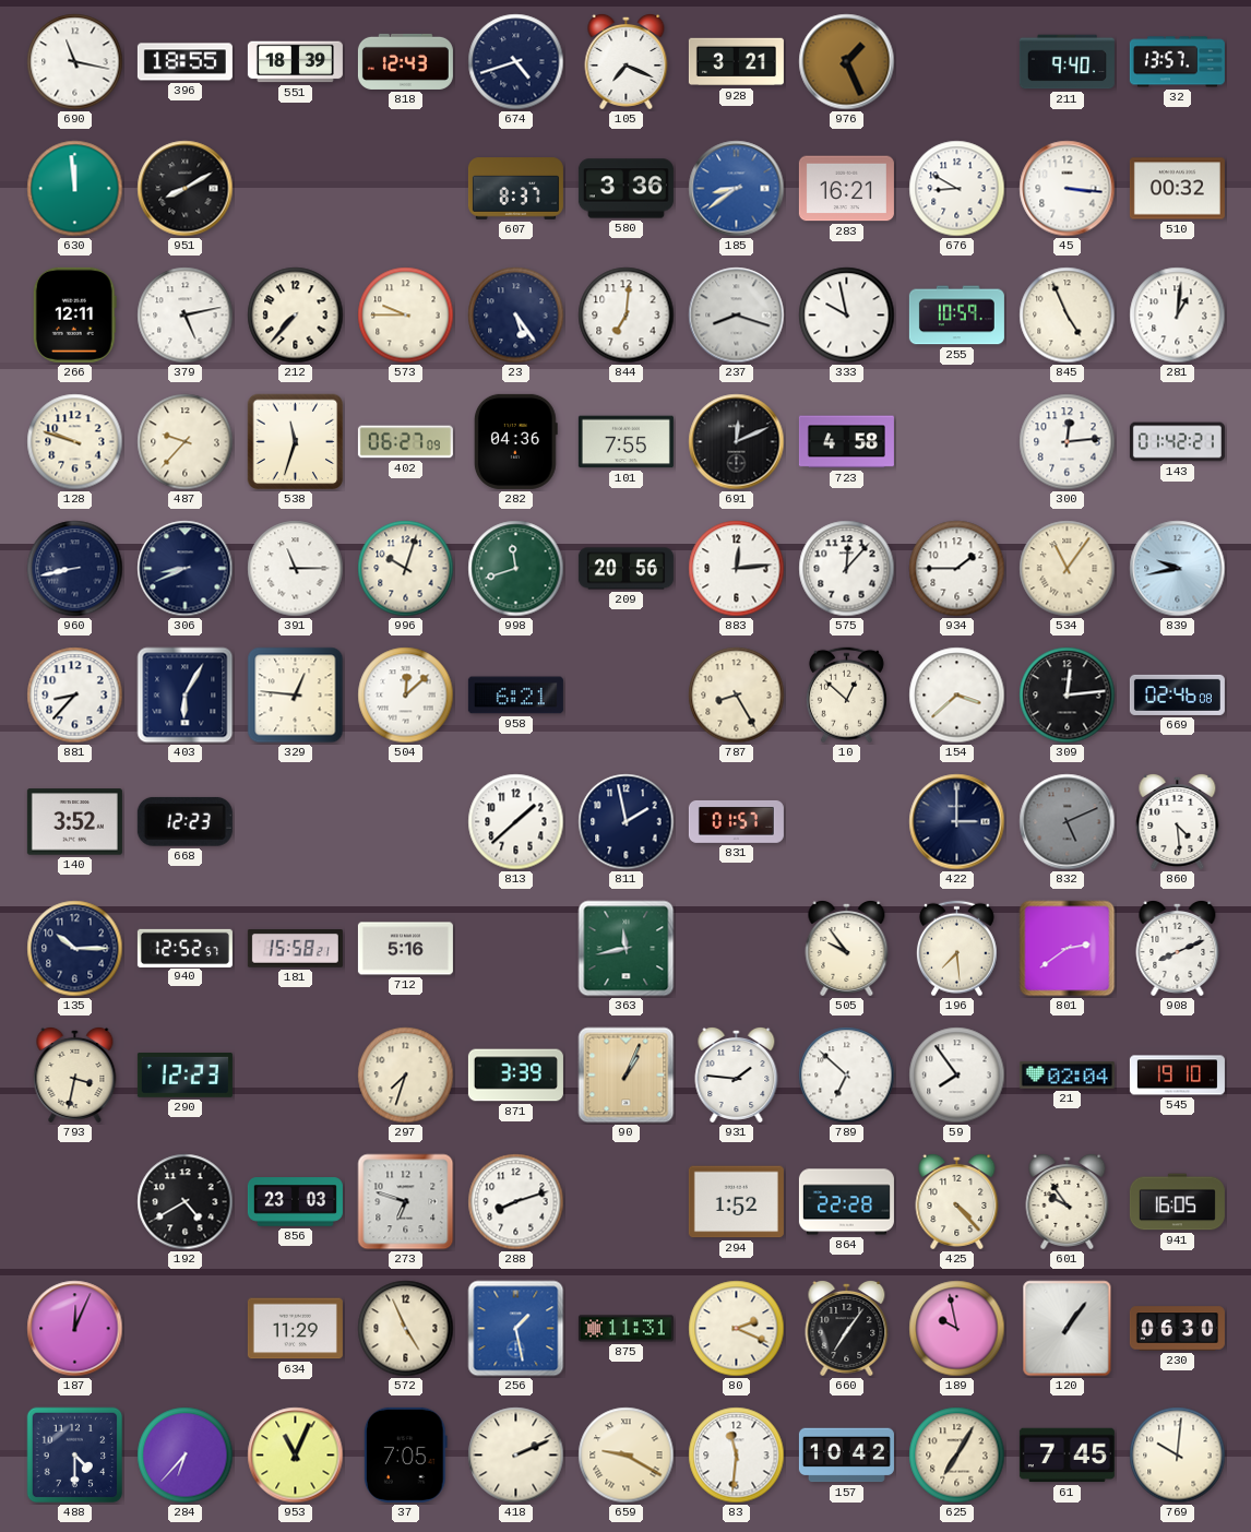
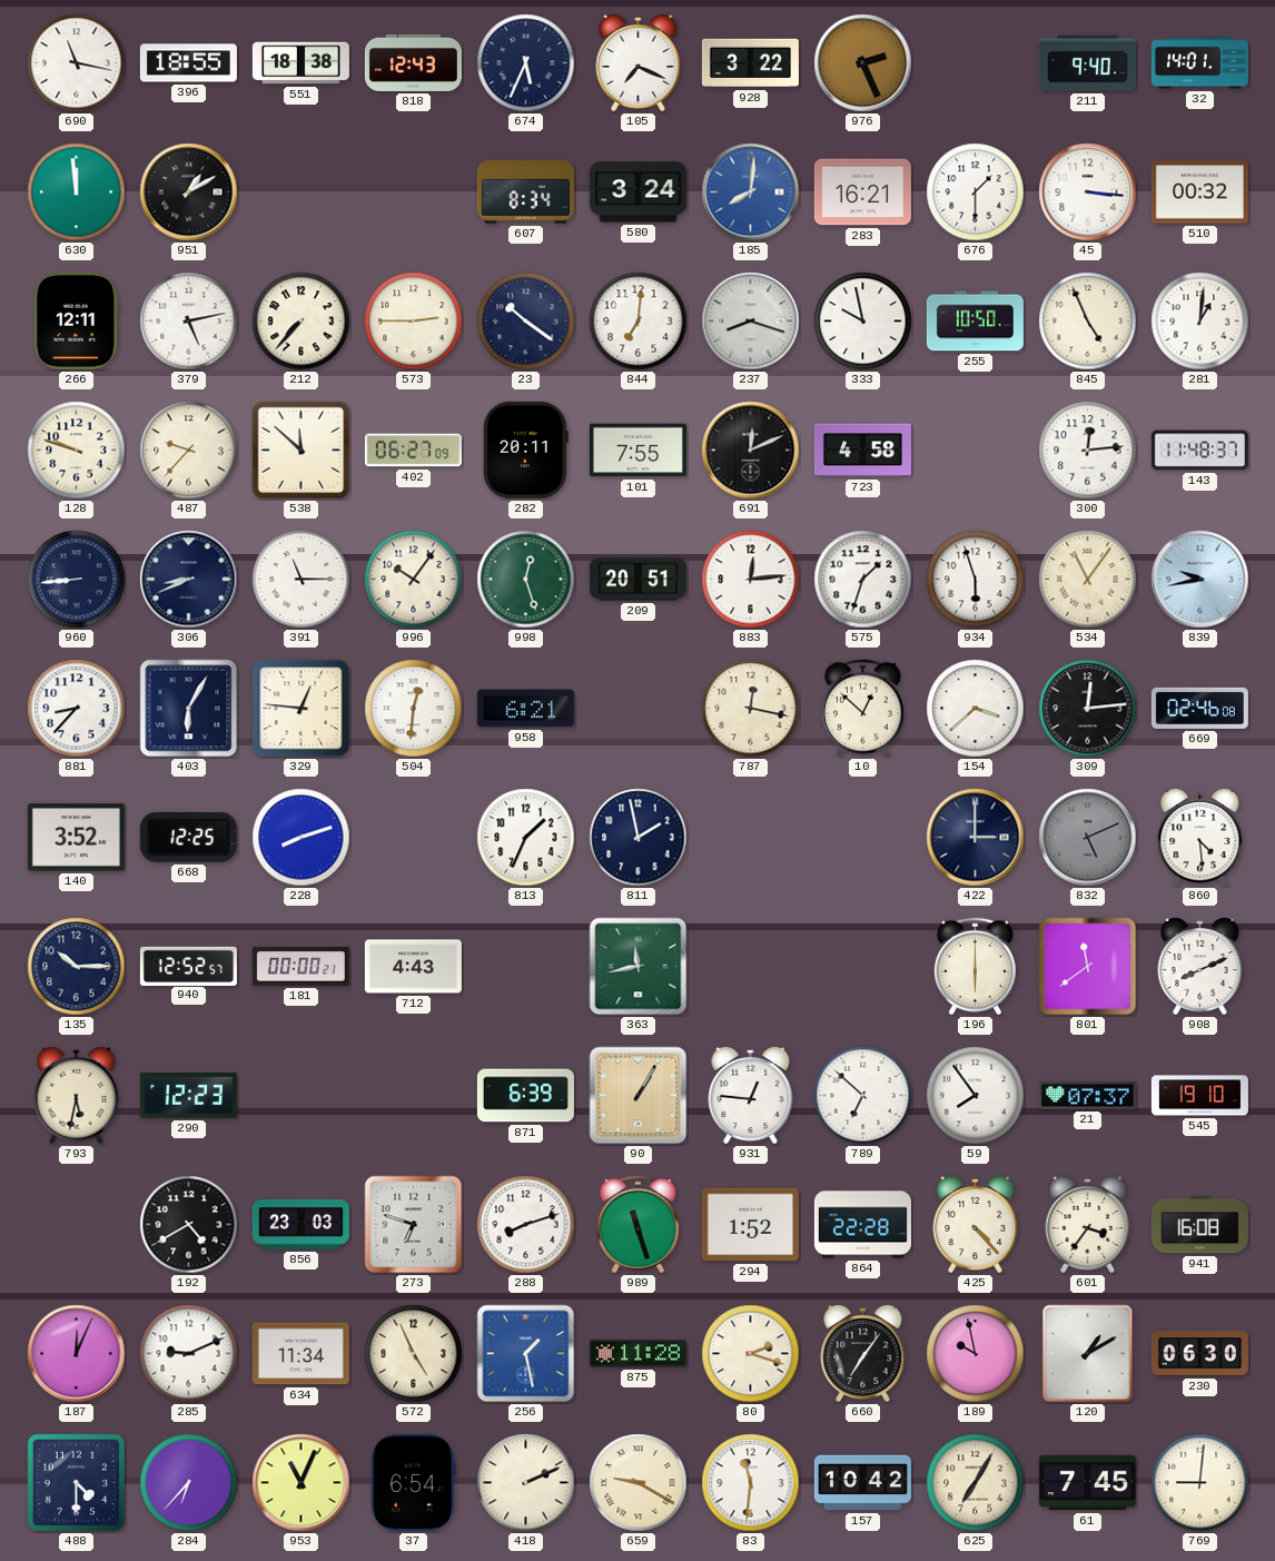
551: 18:39 -> 18:38
674: 4:42 -> 5:34
928: 3:21 -> 3:22
976: 1:26 -> 2:26
32: 13:57 -> 14:01
951: 8:10 -> 1:10
607: 8:37 -> 8:34
580: 3:36 -> 3:24
185: 8:39 -> 8:01
676: 8:50 -> 1:30
573: 9:45 -> 2:45
23: 5:24 -> 10:21
255: 10:59 -> 10:50
538: 11:33 -> 11:52
282: 04:36 -> 20:11
143: 01:42 -> 11:48
960: 8:43 -> 8:44
996: 10:03 -> 10:06
998: 11:42 -> 12:27
209: 20:56 -> 20:51
575: 12:07 -> 1:33
934: 1:45 -> 5:57
504: 12:08 -> 12:31
787: 8:25 -> 12:17
668: 12:23 -> 12:25
228: none -> 8:12
813: 1:38 -> 1:34
831: 01:57 -> none
181: 15:58 -> 00:00
712: 5:16 -> 4:43
505: 9:54 -> none
196: 7:29 -> 6:00
801: 2:39 -> 11:39
793: 3:32 -> 5:32
297: 7:33 -> none
871: 3:39 -> 6:39
90: 1:04 -> 1:05
931: 1:46 -> 12:46
21: 02:04 -> 07:37
989: none -> 11:27
601: 9:54 -> 3:36
941: 16:05 -> 16:08
285: none -> 9:11
634: 11:29 -> 11:34
875: 11:31 -> 11:28
80: 2:19 -> 2:18
120: 1:06 -> 1:10
37: 7:05 -> 6:54
769: 10:01 -> 9:01
